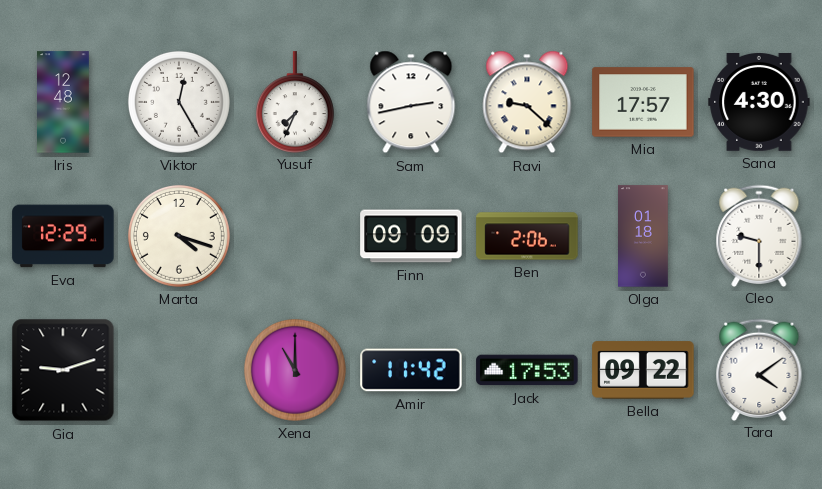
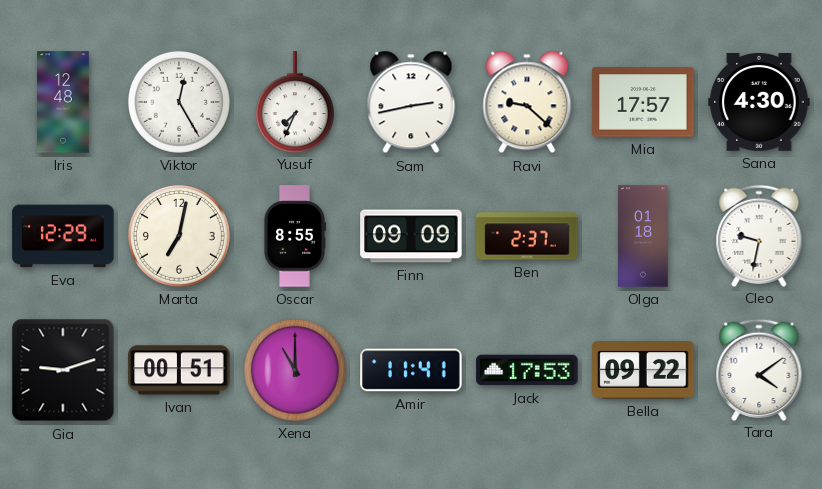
Marta: 4:18 -> 7:02
Oscar: none -> 8:55
Ben: 2:06 -> 2:37
Cleo: 9:30 -> 9:32
Ivan: none -> 00:51
Amir: 11:42 -> 11:41
